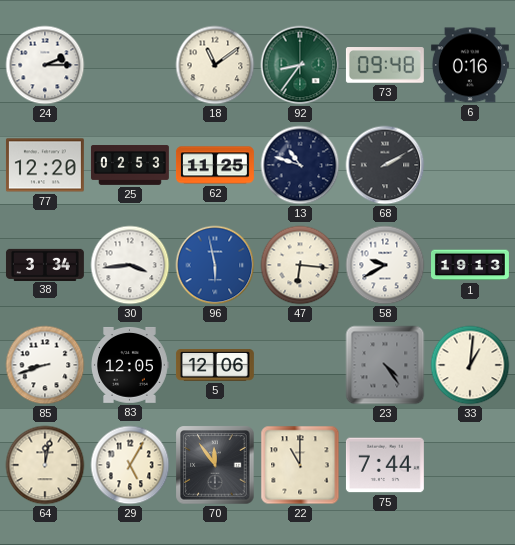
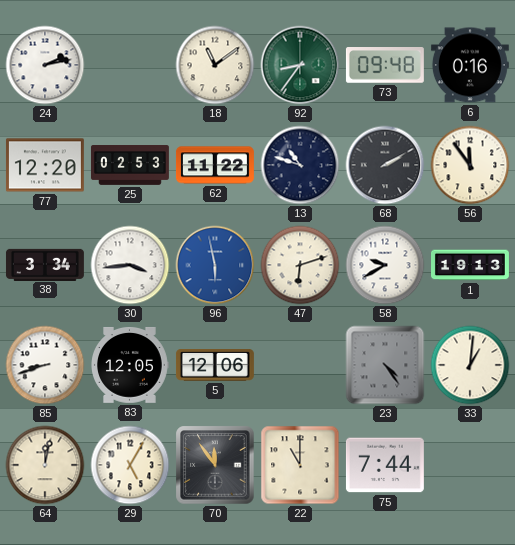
24: 2:15 -> 2:13
62: 11:25 -> 11:22
56: none -> 11:54
47: 6:16 -> 6:12
